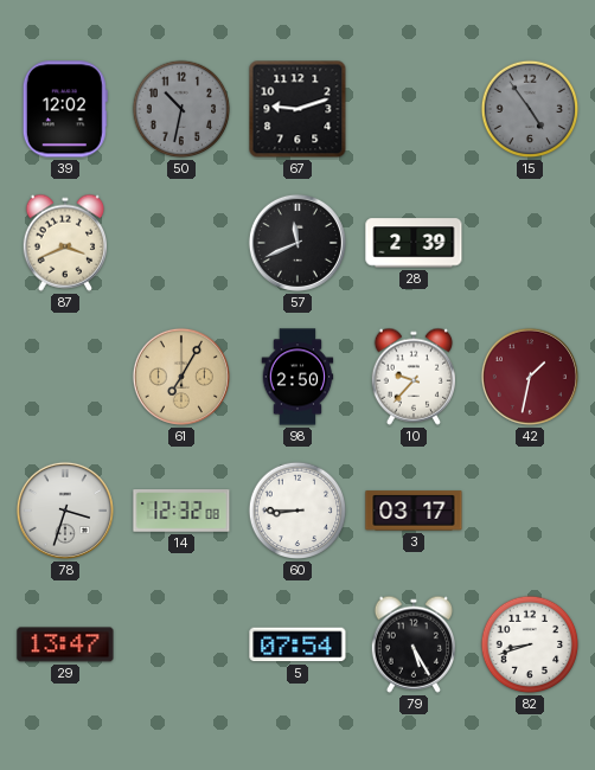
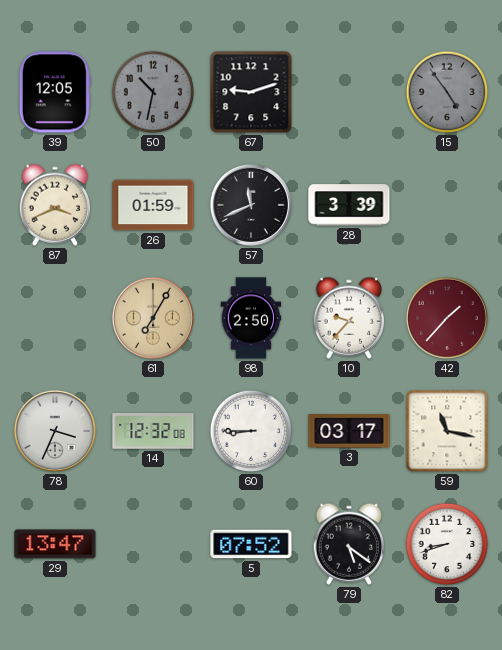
39: 12:02 -> 12:05
26: none -> 01:59
28: 2:39 -> 3:39
42: 1:32 -> 1:37
78: 3:33 -> 3:34
59: none -> 11:17
5: 07:54 -> 07:52
79: 5:25 -> 5:21
